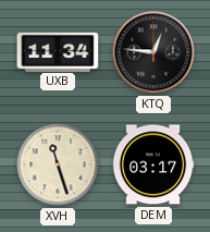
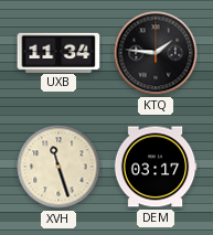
KTQ: 12:46 -> 1:46
